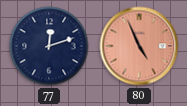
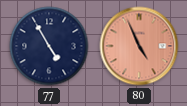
77: 12:12 -> 4:55
